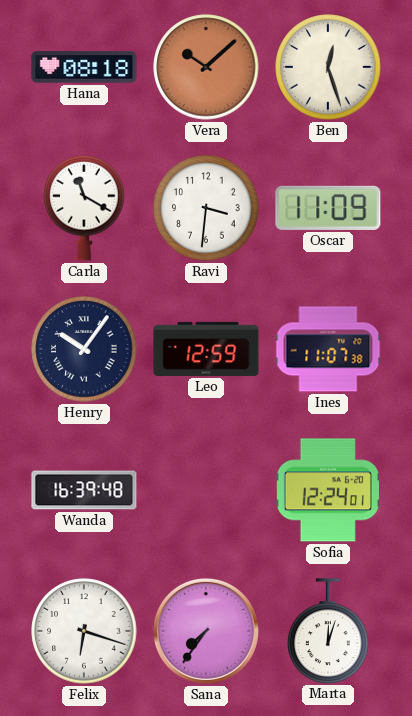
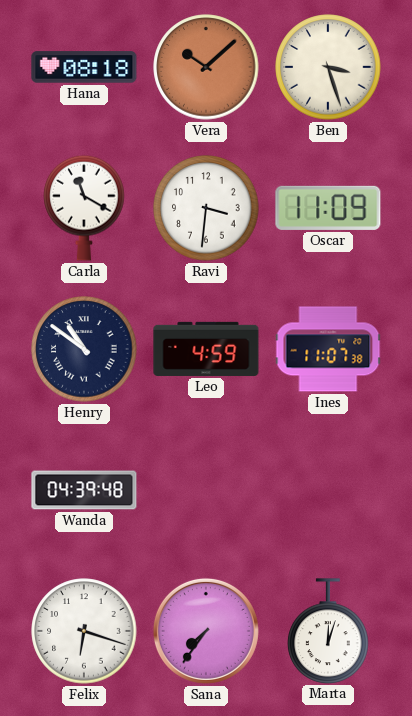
Ben: 12:27 -> 3:27
Henry: 10:06 -> 10:51
Leo: 12:59 -> 4:59
Wanda: 16:39 -> 04:39
Sofia: 12:24 -> none
